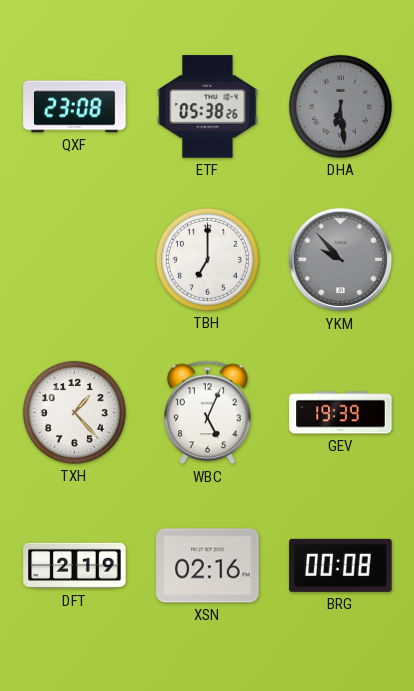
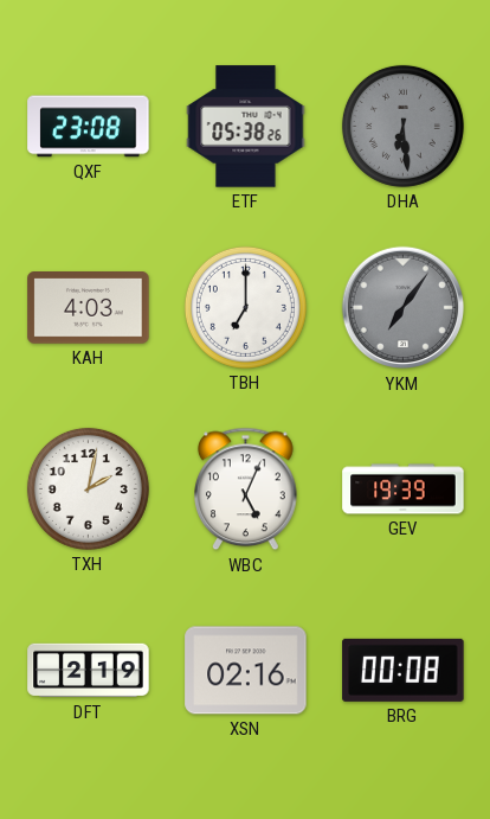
KAH: none -> 4:03
YKM: 9:53 -> 7:06
TXH: 1:23 -> 2:02
